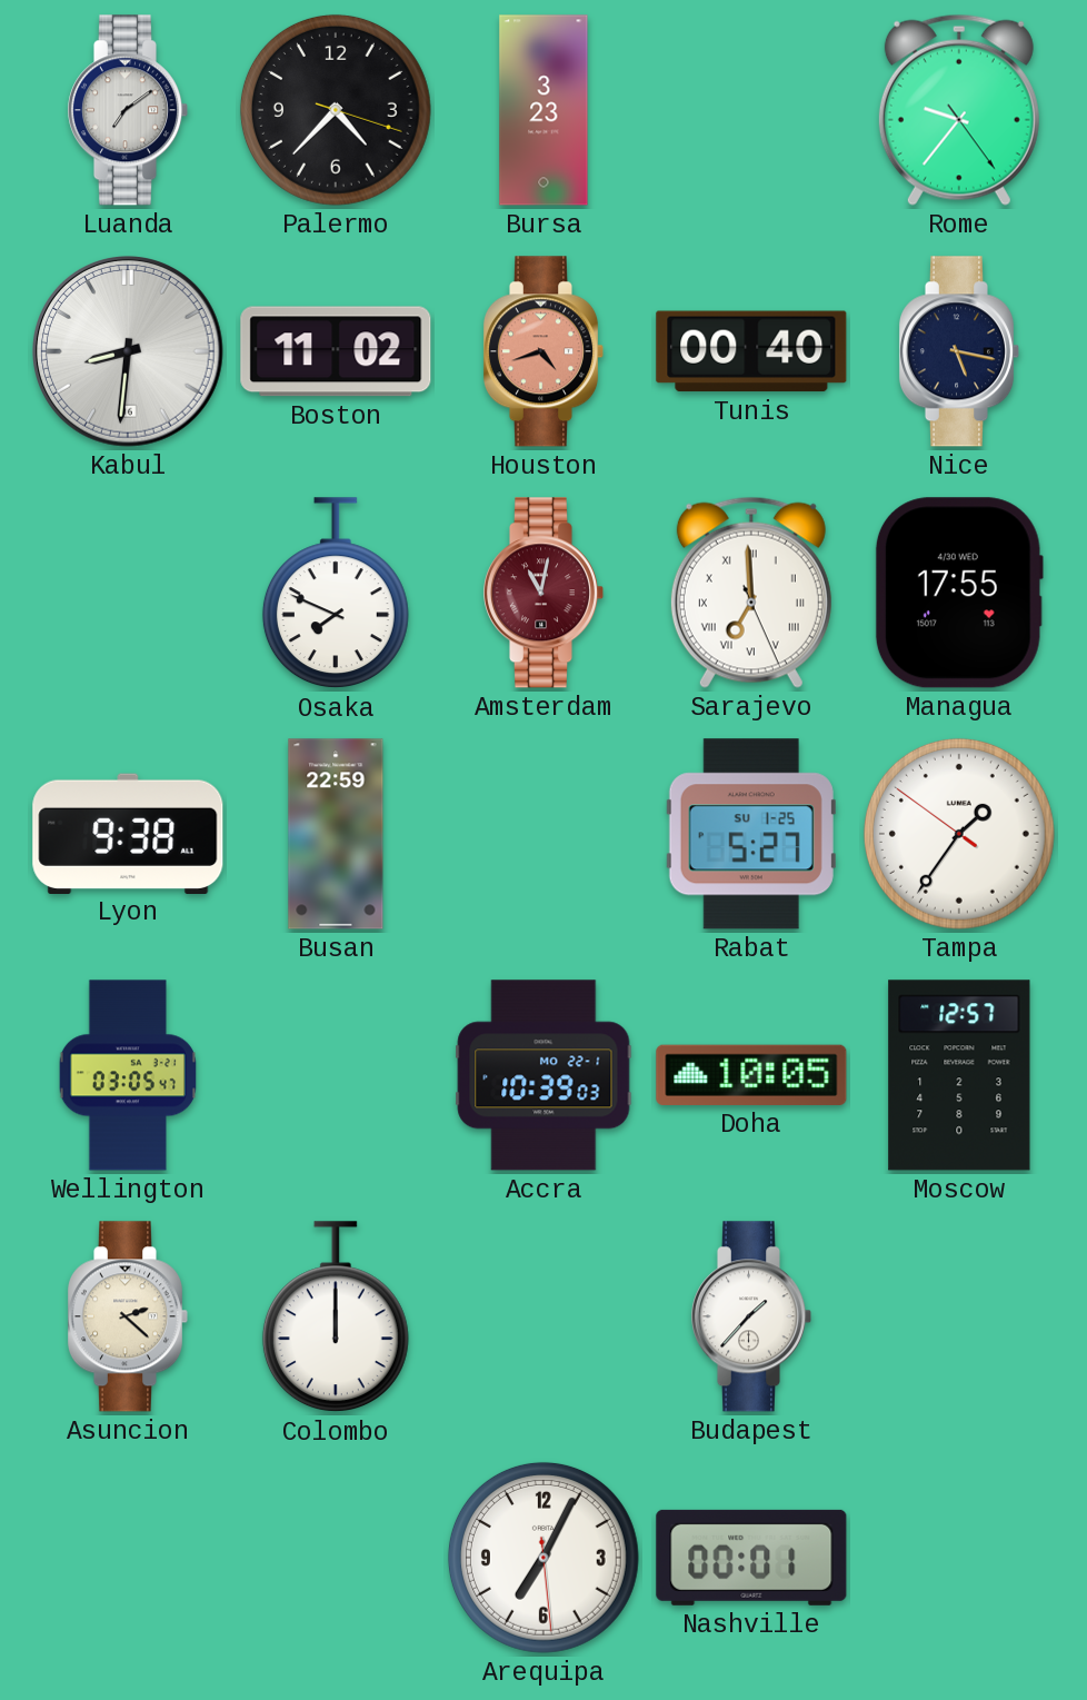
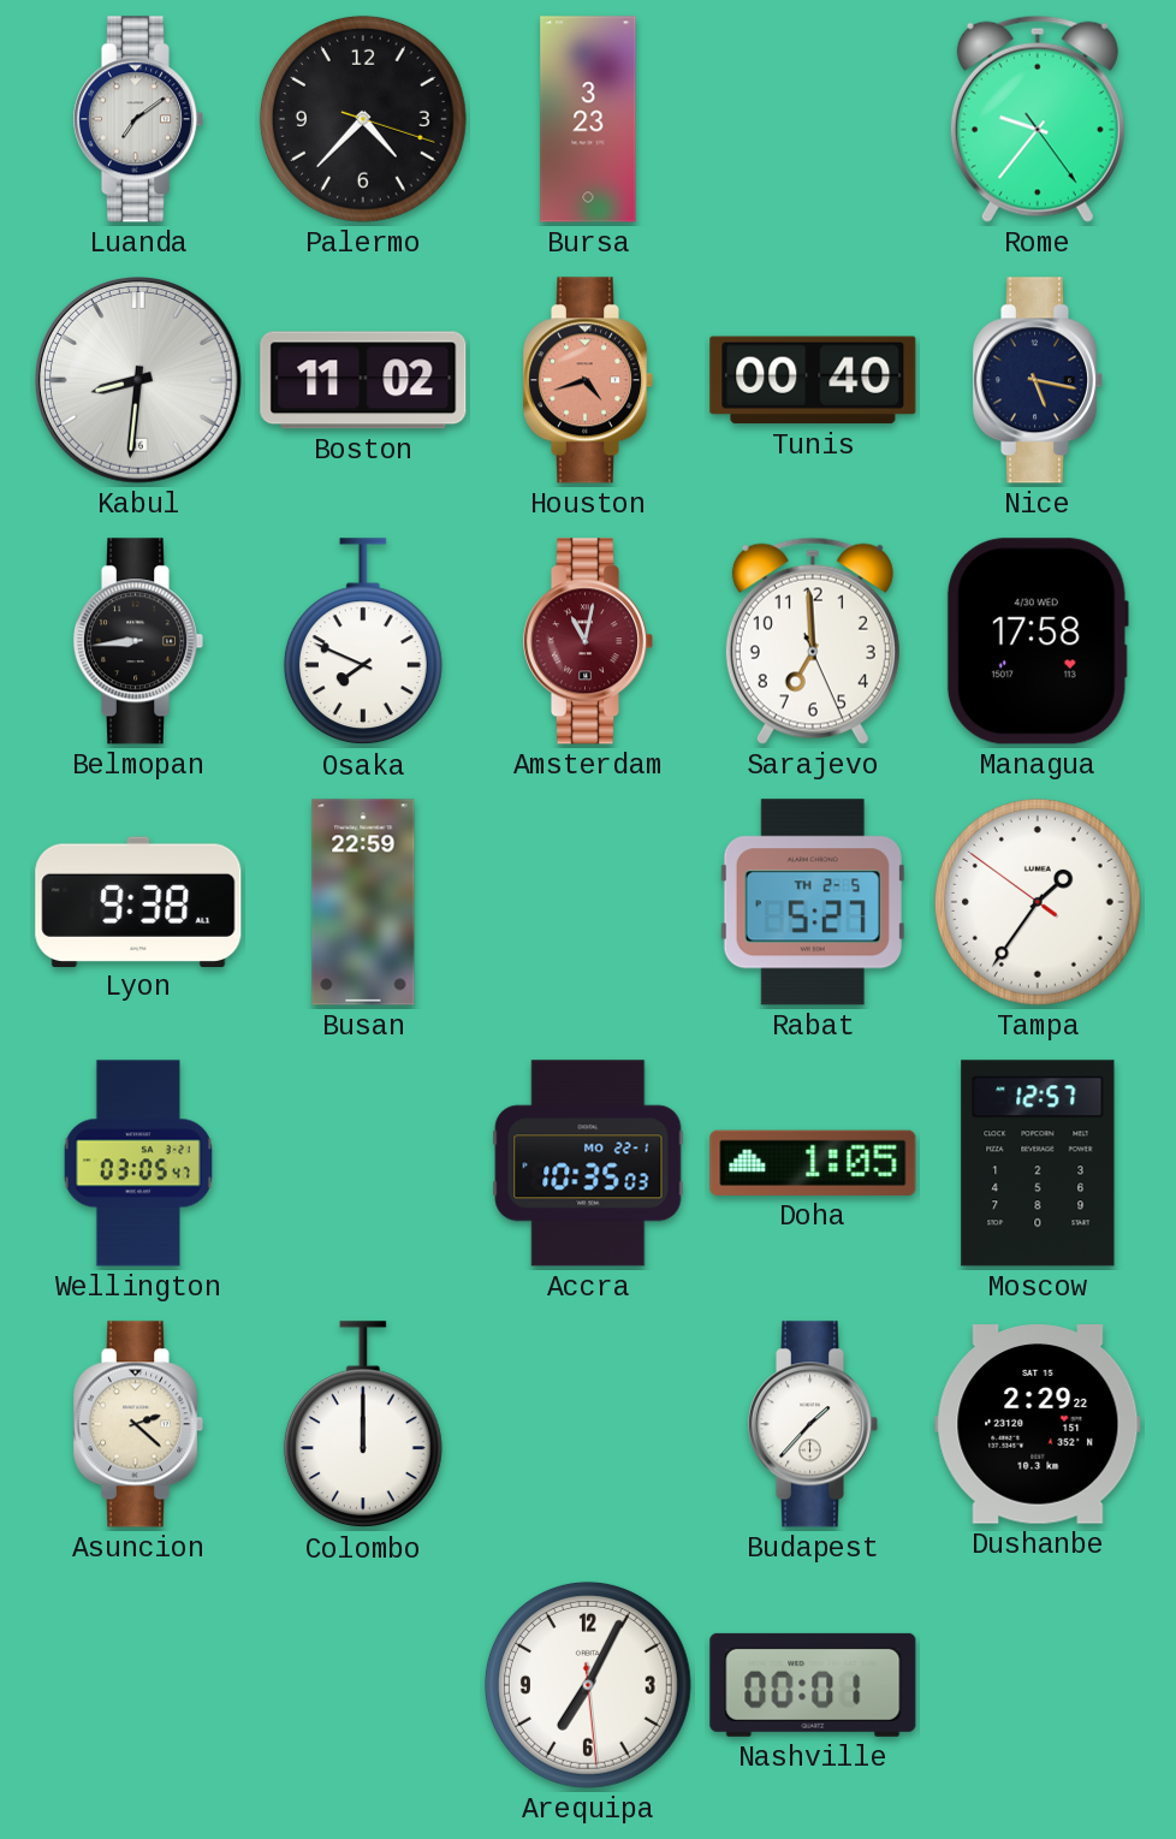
Belmopan: none -> 8:44
Sarajevo numerals: Roman -> Arabic
Managua: 17:55 -> 17:58
Rabat date: SU 1-25 -> TH 2-5
Accra: 10:39 -> 10:35
Doha: 10:05 -> 1:05
Dushanbe: none -> 2:29
